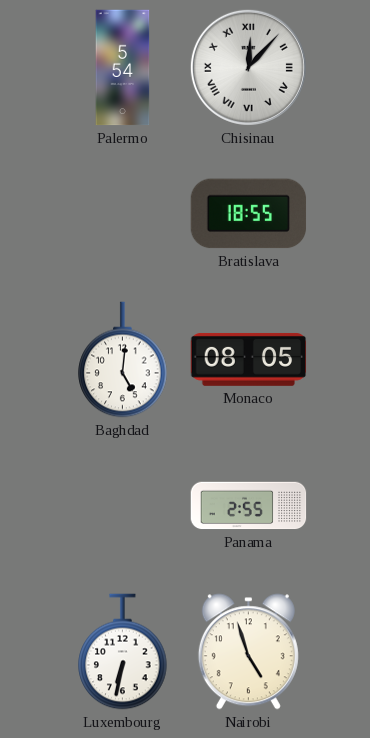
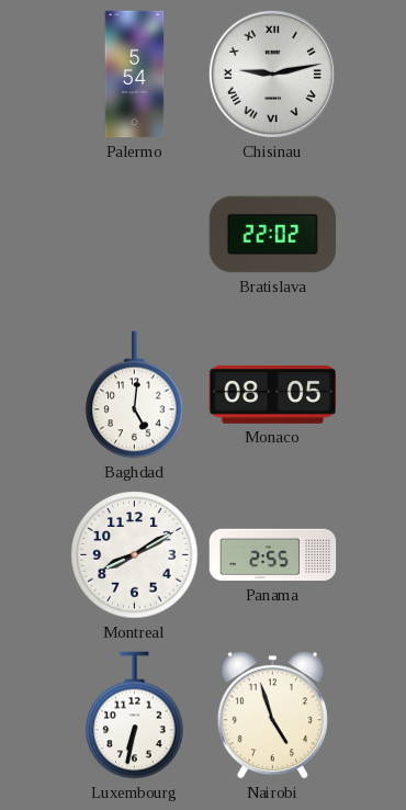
Chisinau: 12:07 -> 9:13
Bratislava: 18:55 -> 22:02
Montreal: none -> 8:10
